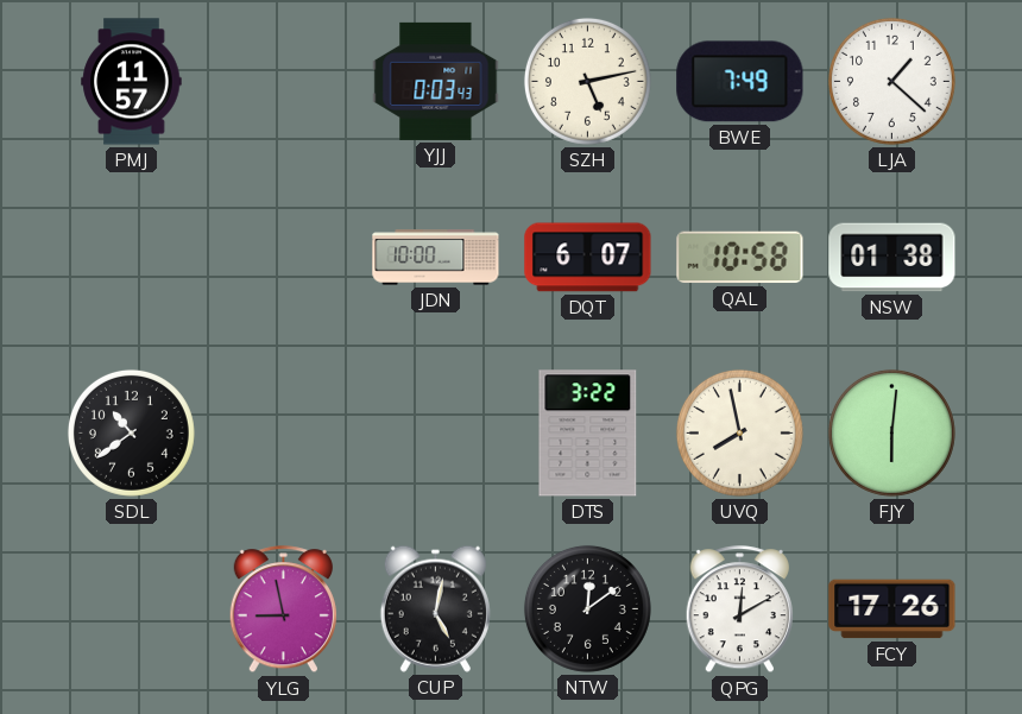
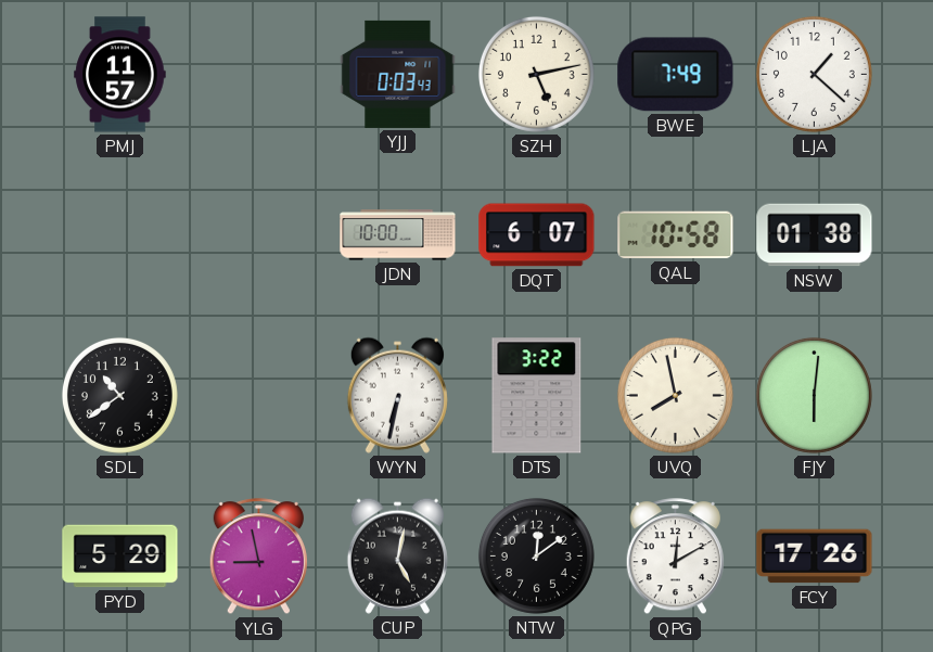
WYN: none -> 6:32
PYD: none -> 5:29
